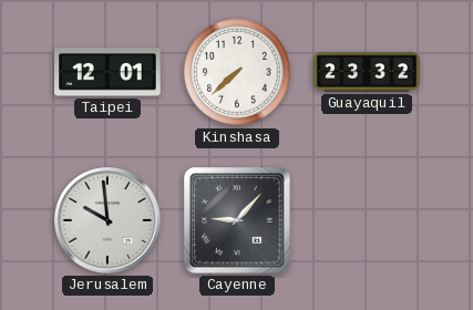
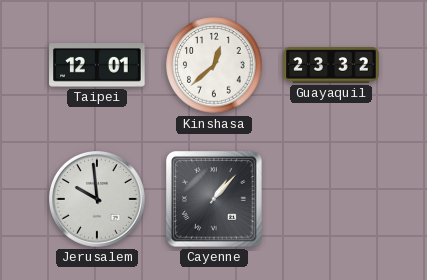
Kinshasa: 7:38 -> 12:38
Cayenne: 9:07 -> 1:07
